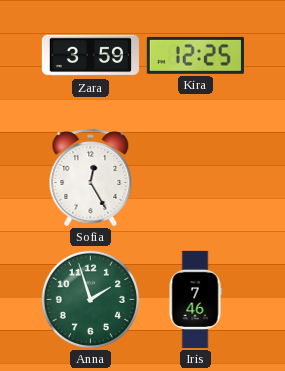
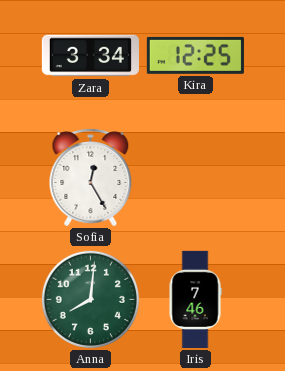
Zara: 3:59 -> 3:34
Anna: 1:57 -> 8:01
